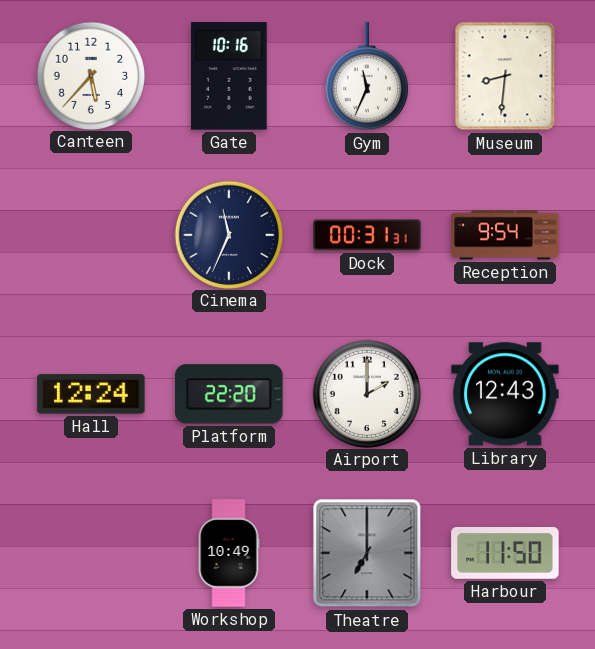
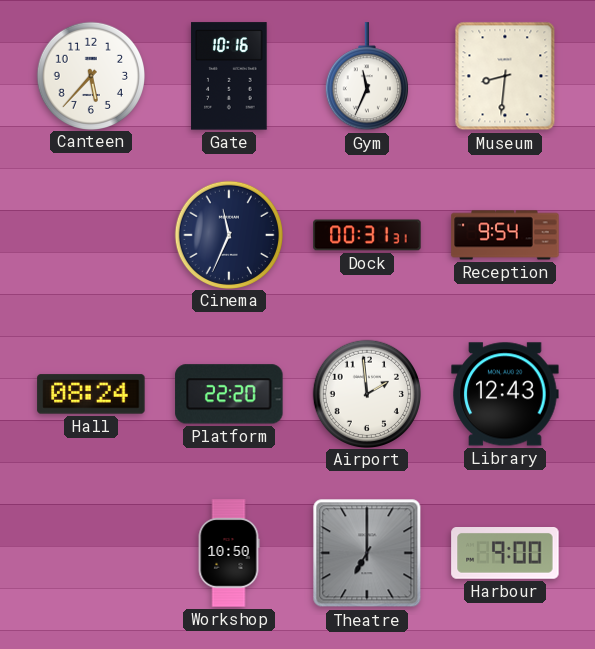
Hall: 12:24 -> 08:24
Airport: 2:00 -> 1:59
Workshop: 10:49 -> 10:50
Harbour: 11:50 -> 9:00
